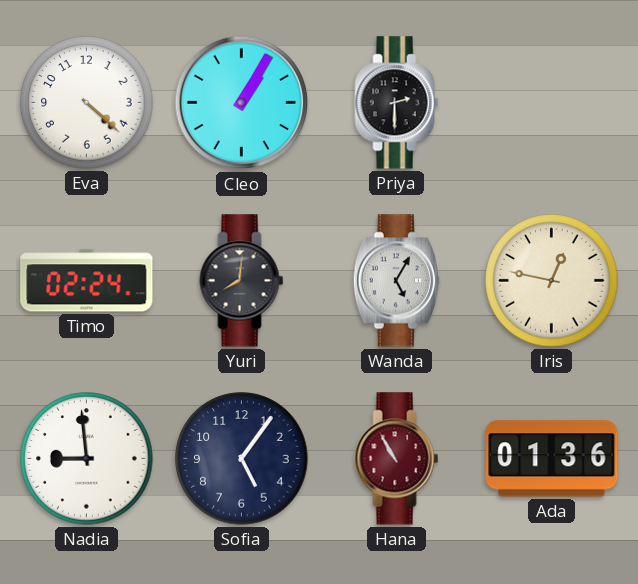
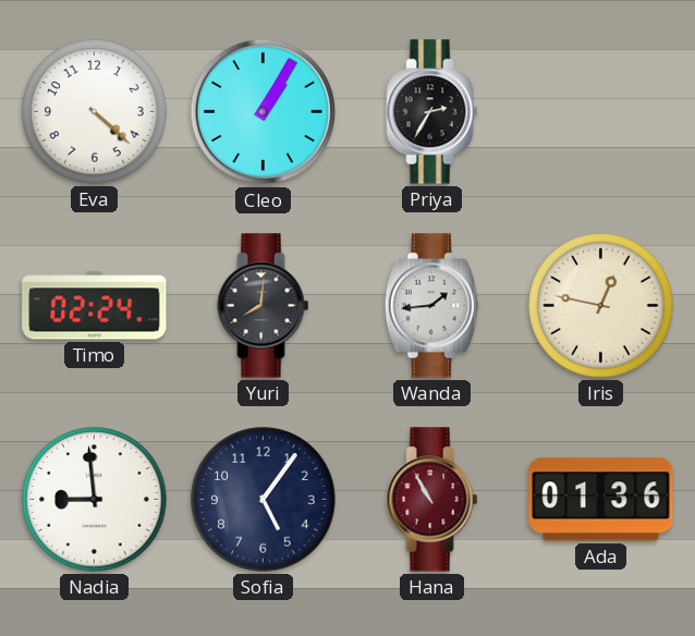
Priya: 2:30 -> 2:35
Wanda: 5:05 -> 1:44
